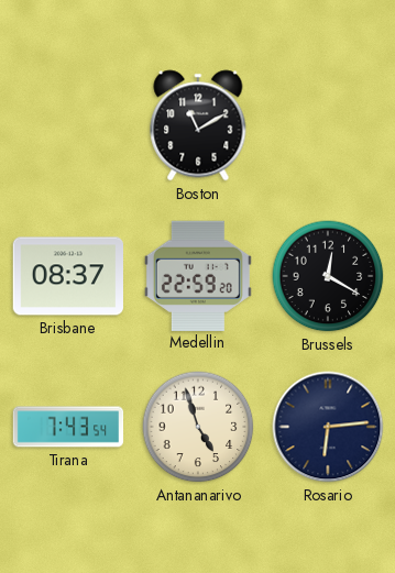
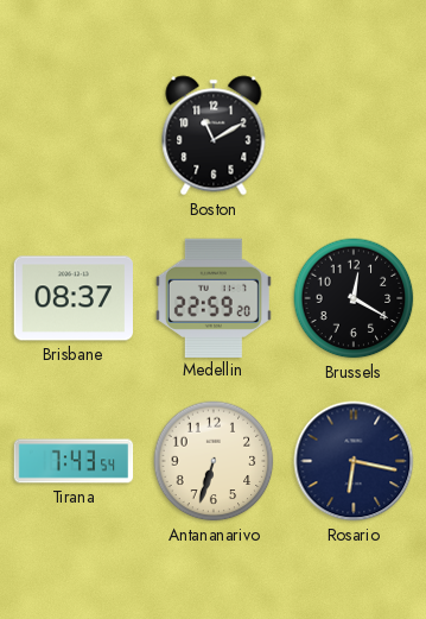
Antananarivo: 4:57 -> 6:33
Rosario: 6:14 -> 6:17
